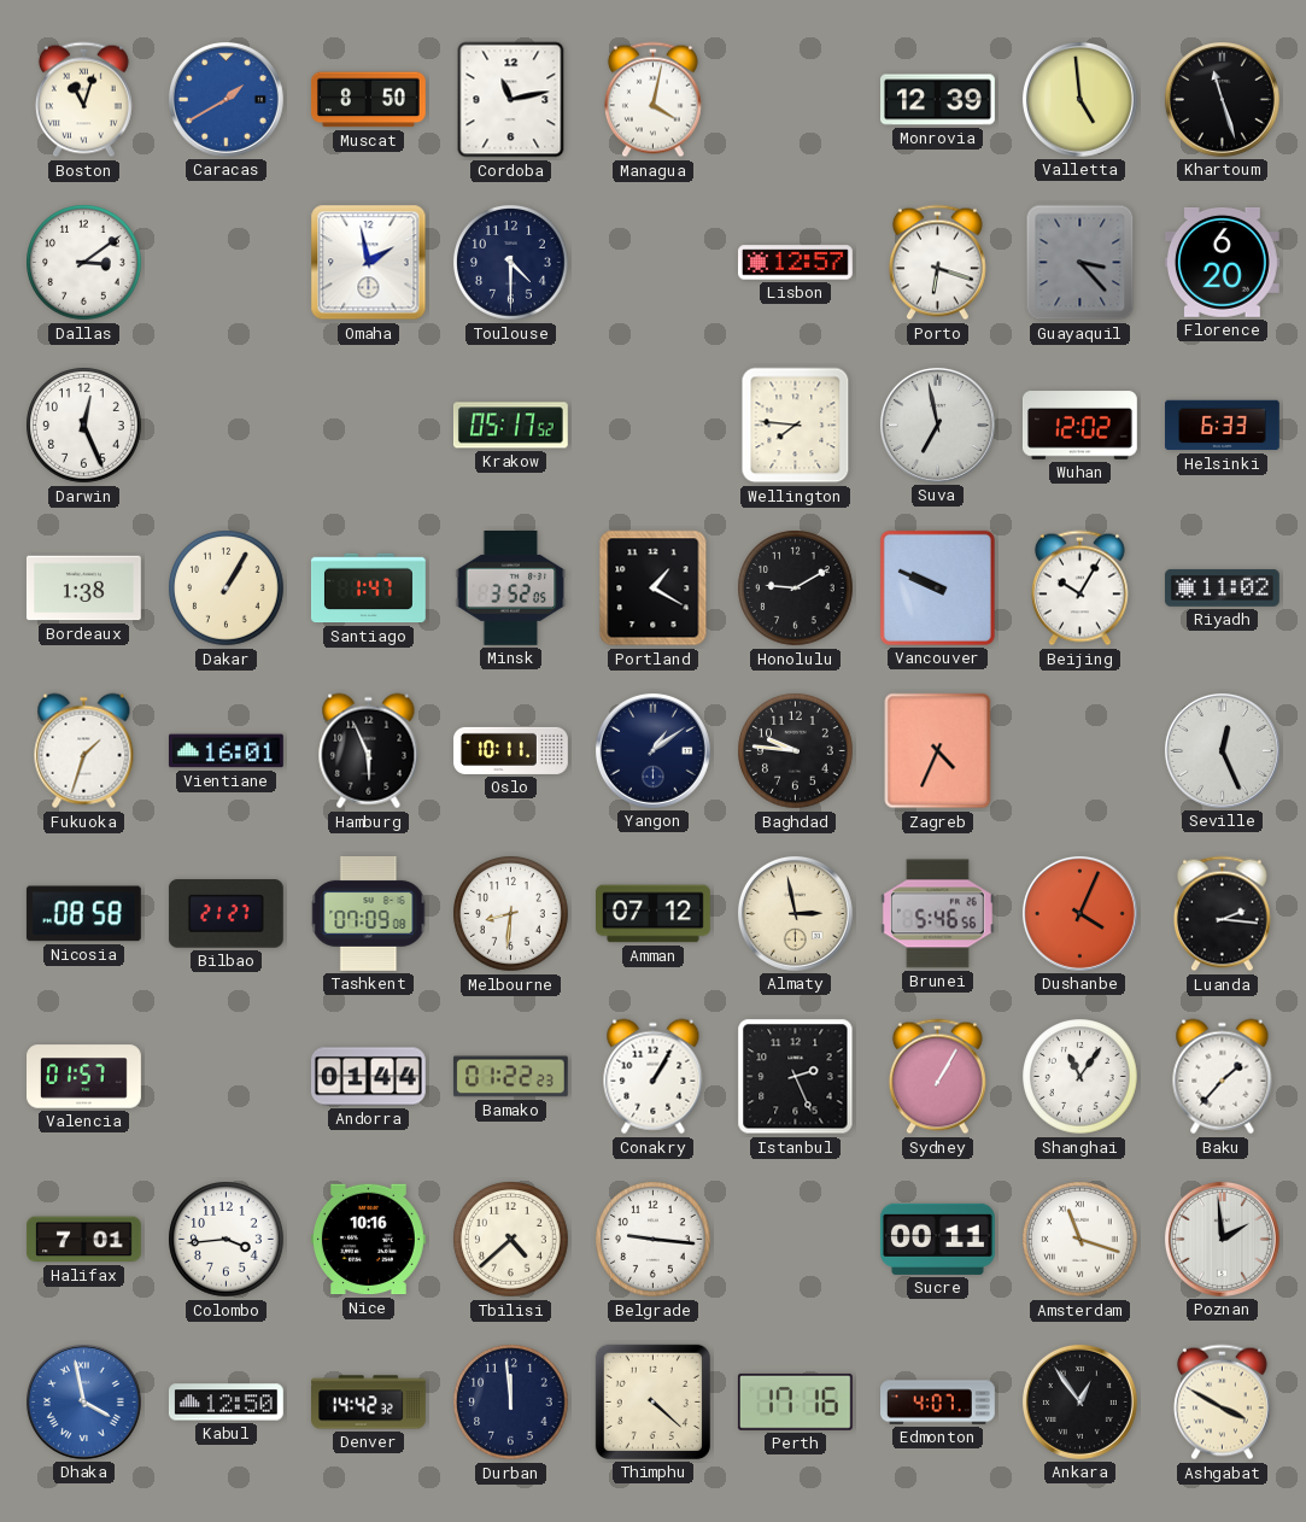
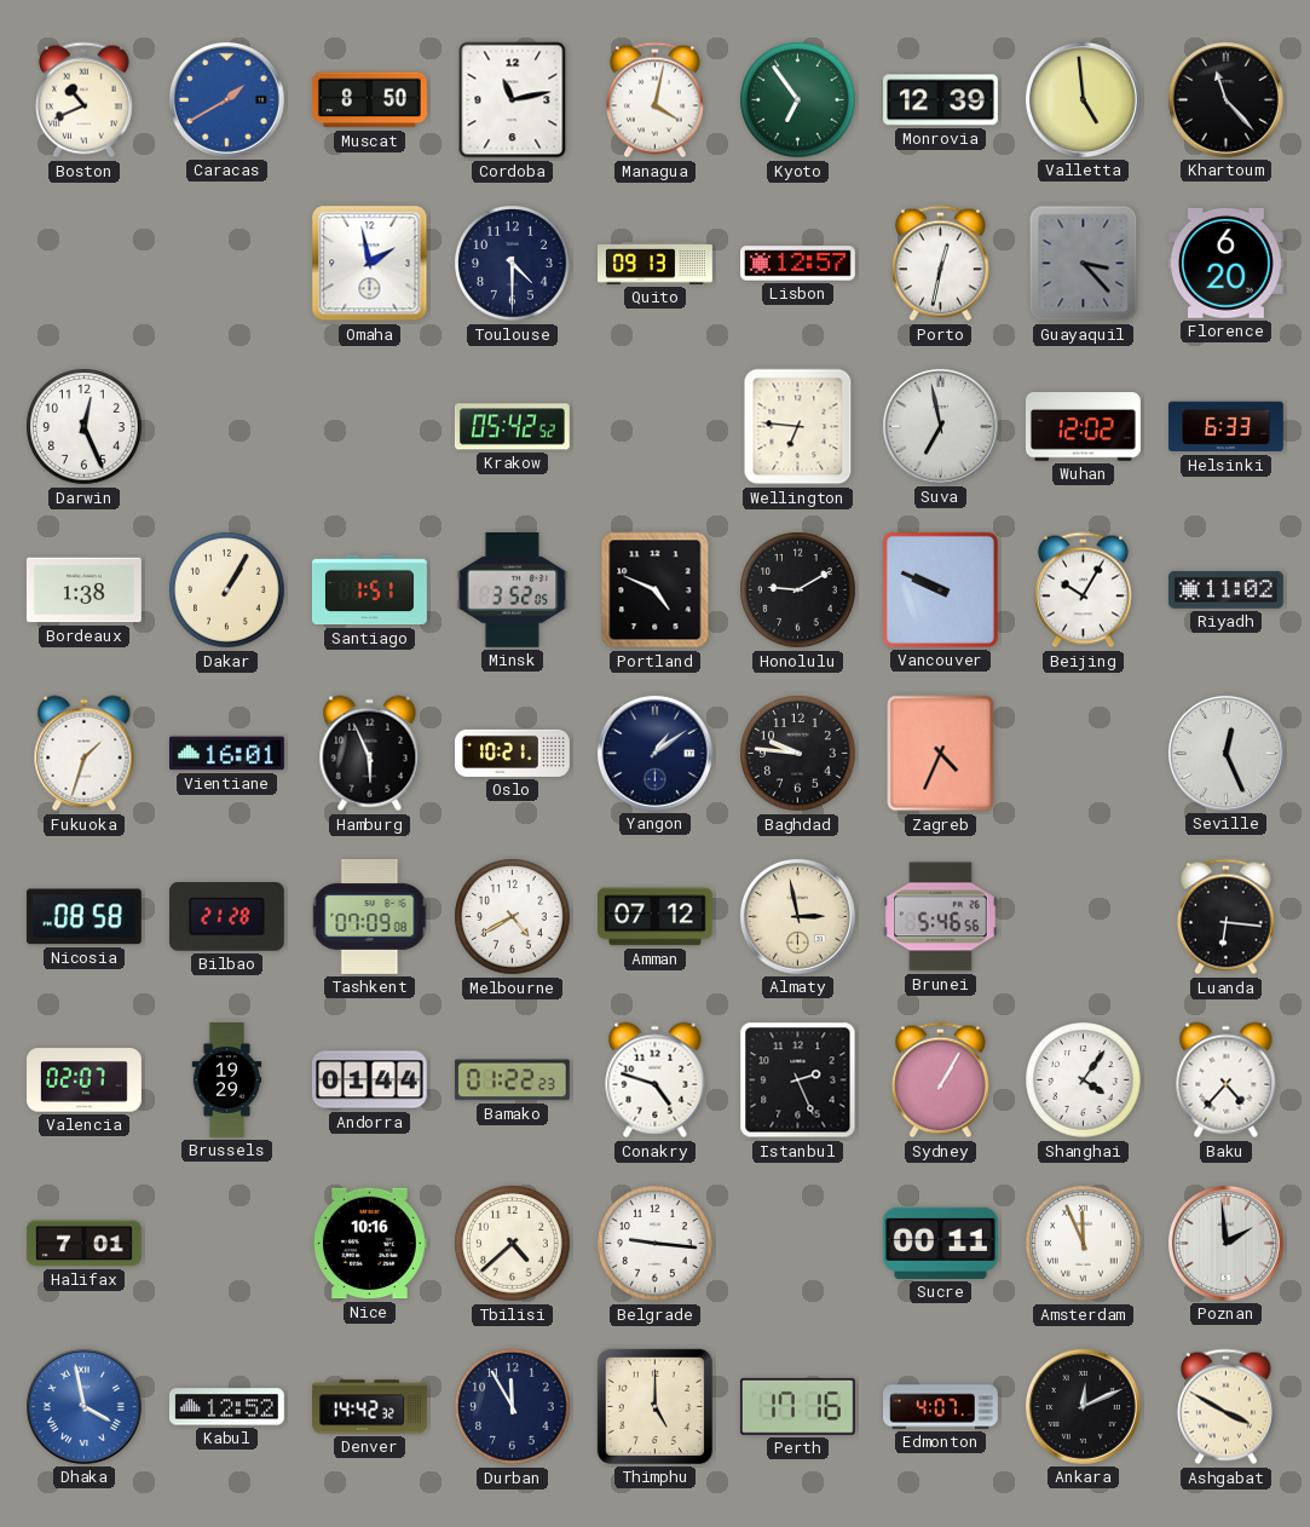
Boston: 11:03 -> 10:41
Kyoto: none -> 6:54
Khartoum: 11:27 -> 11:23
Dallas: 3:09 -> none
Quito: none -> 09:13
Porto: 6:18 -> 12:32
Krakow: 05:17 -> 05:42
Wellington: 7:46 -> 6:46
Santiago: 1:47 -> 1:51
Portland: 1:20 -> 4:49
Oslo: 10:11 -> 10:21
Bilbao: 21:27 -> 21:28
Melbourne: 8:31 -> 4:40
Dushanbe: 4:04 -> none
Luanda: 2:16 -> 6:16
Valencia: 01:57 -> 02:07
Brussels: none -> 19:29
Conakry: 1:05 -> 4:48
Shanghai: 11:06 -> 4:06
Baku: 1:37 -> 4:37
Colombo: 3:44 -> none
Amsterdam: 11:18 -> 11:56
Kabul: 12:50 -> 12:52
Durban: 11:59 -> 11:55
Thimphu: 4:22 -> 5:00
Ankara: 12:54 -> 12:11
